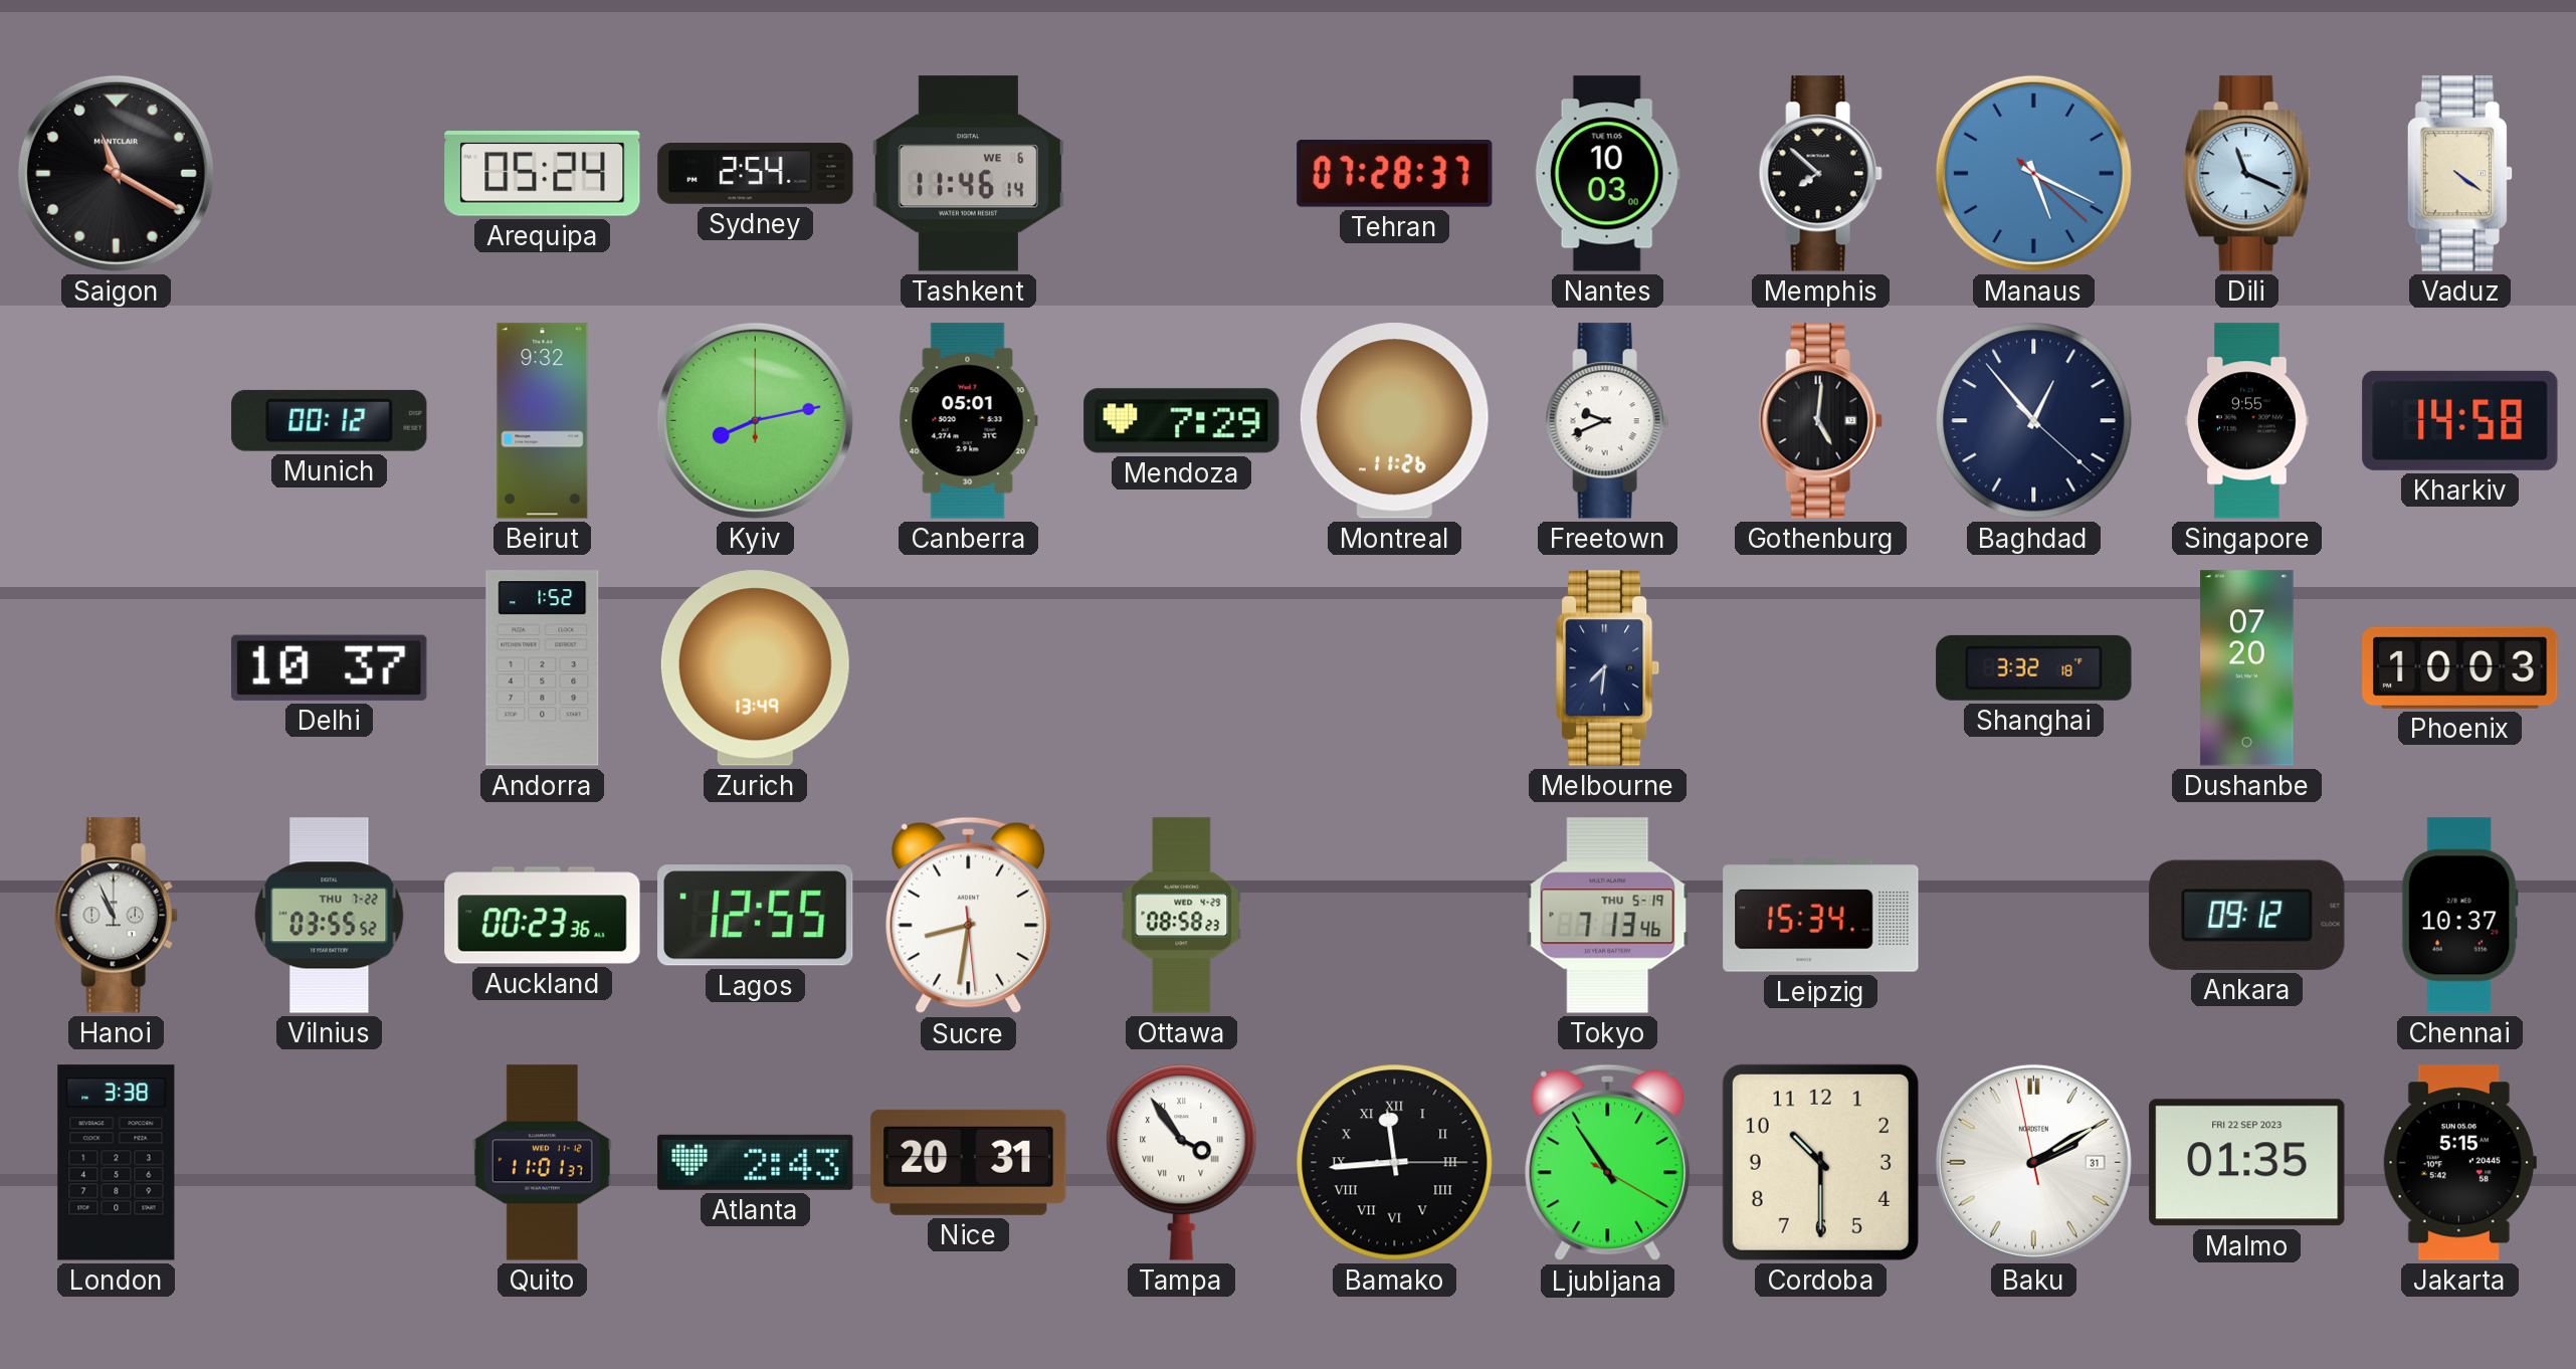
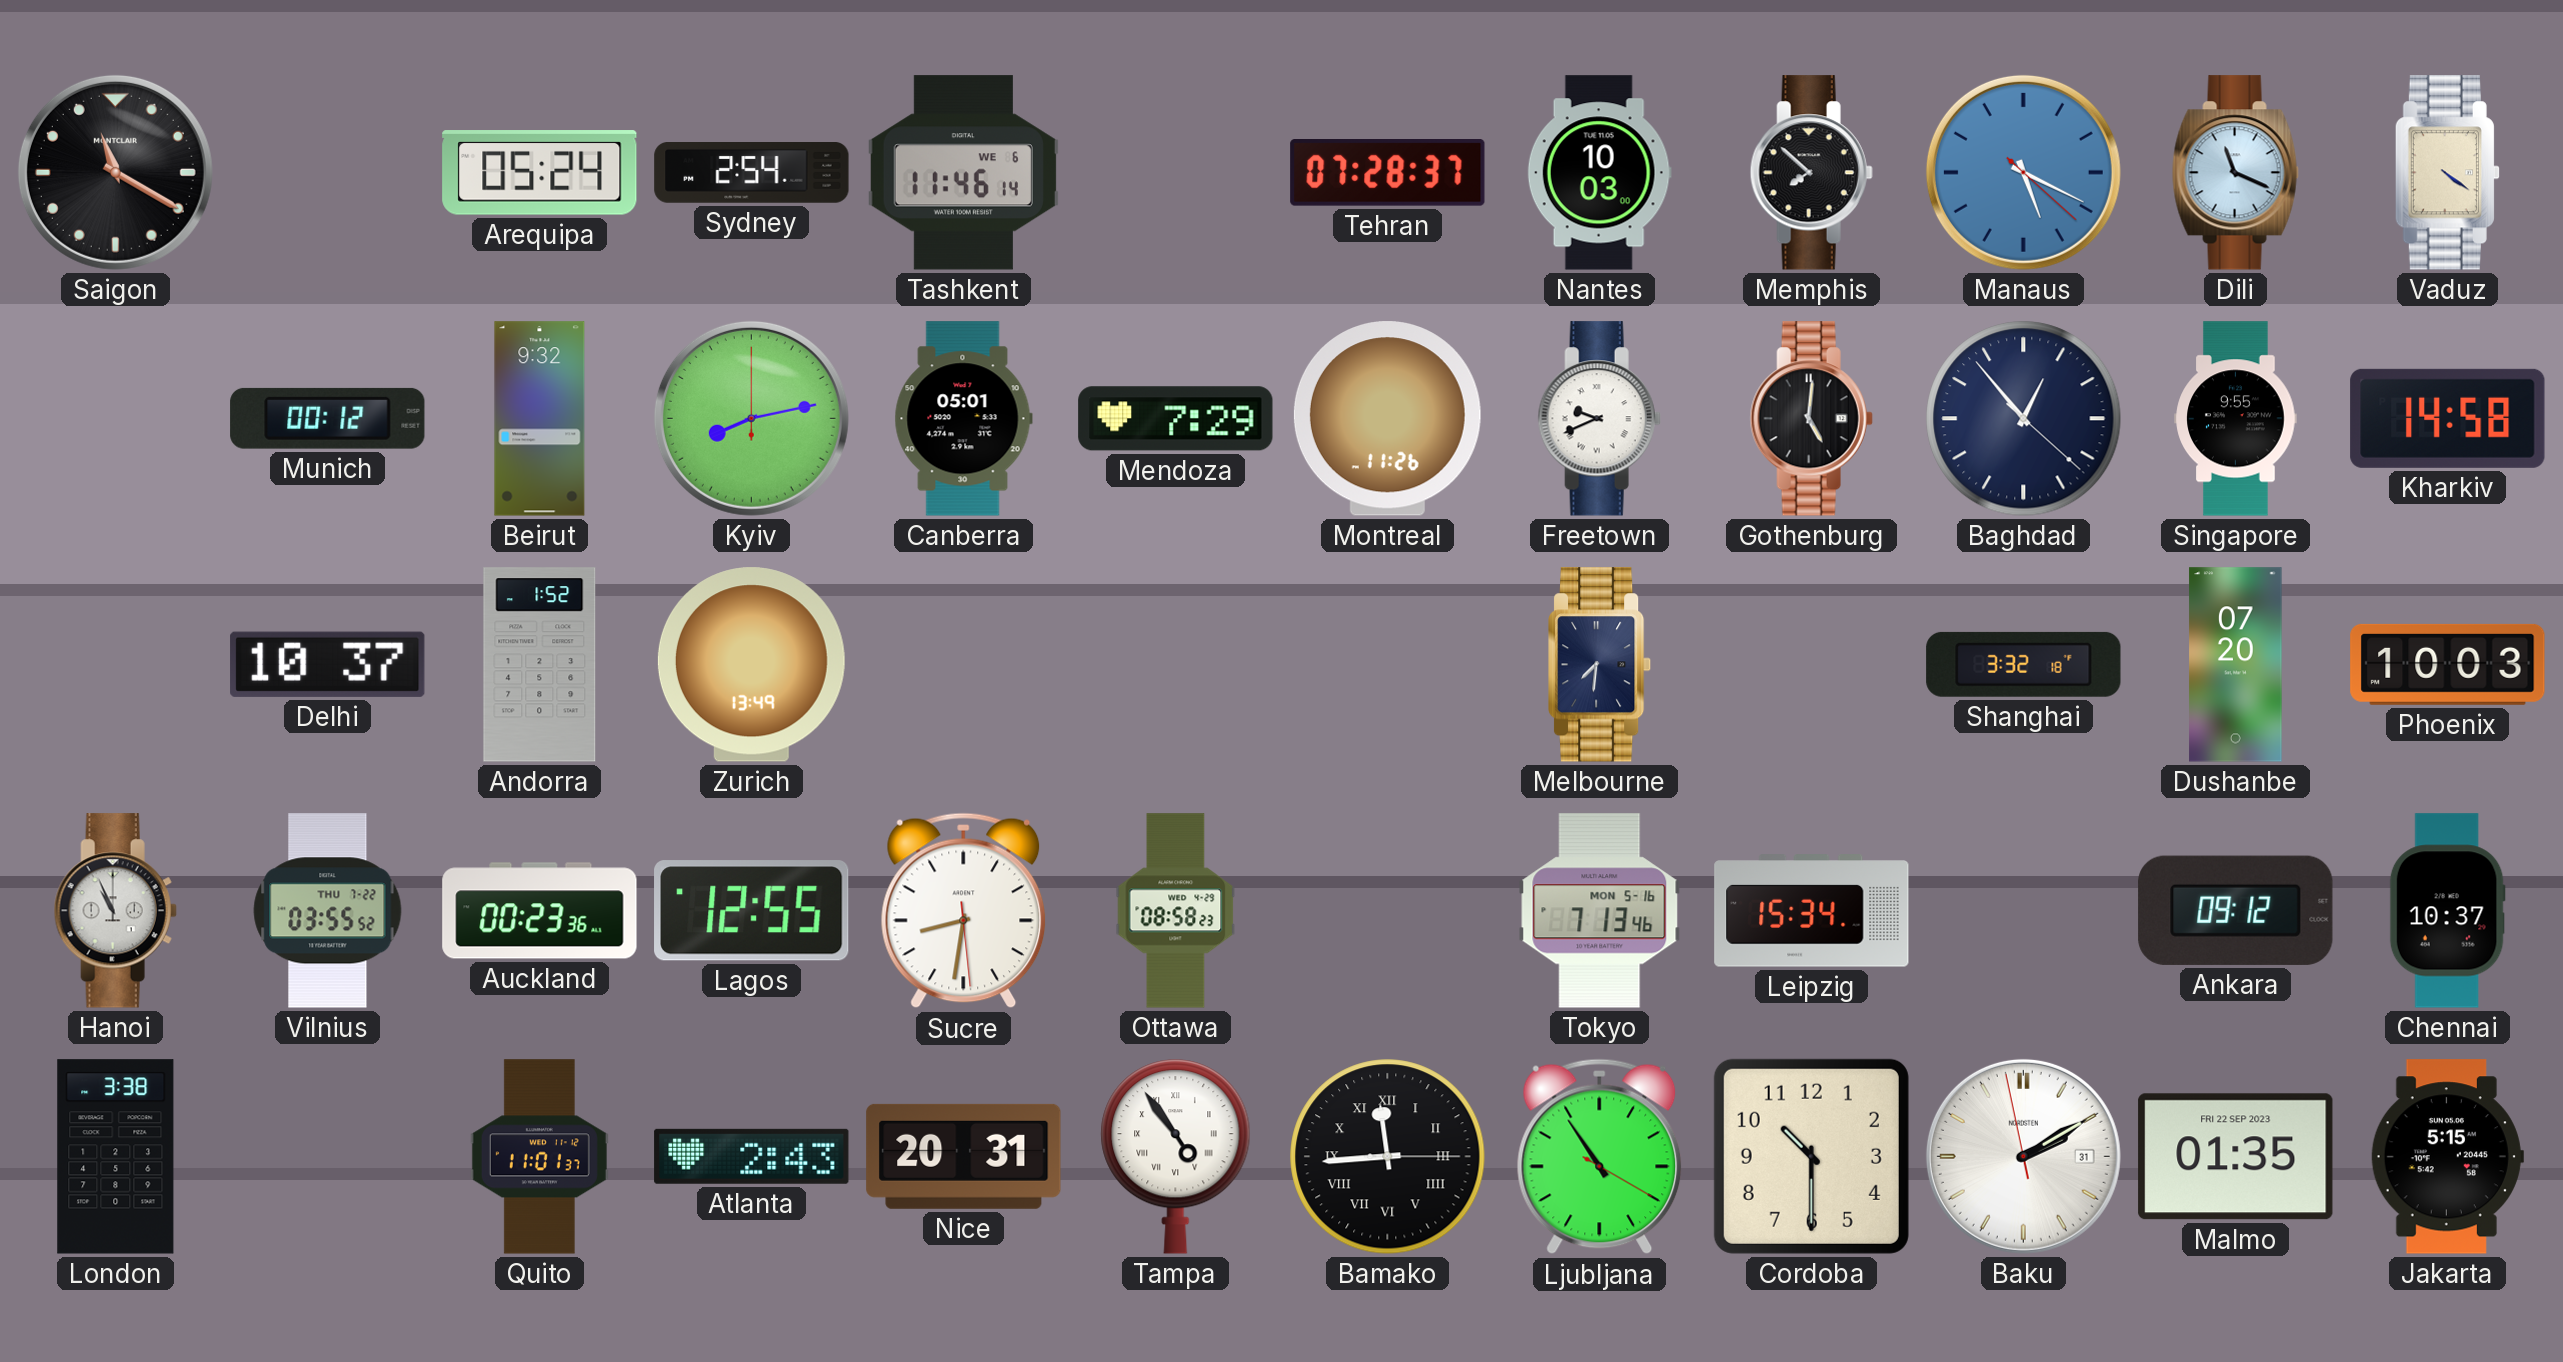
Tokyo date: THU 5-19 -> MON 5-16
Tampa: 3:54 -> 4:54
